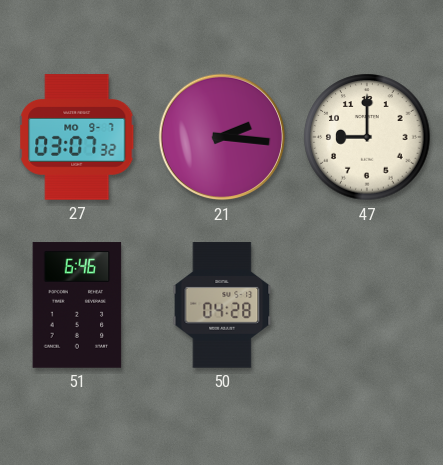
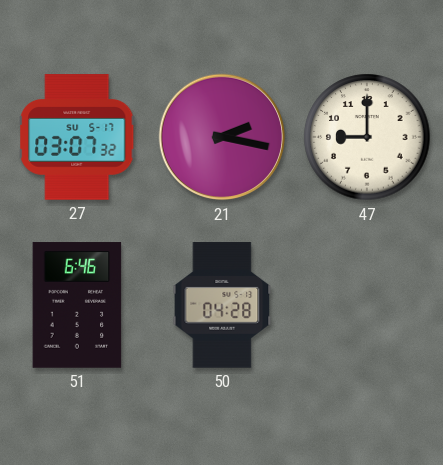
27 date: MO 9-7 -> SU 5-17
21: 2:16 -> 2:17
